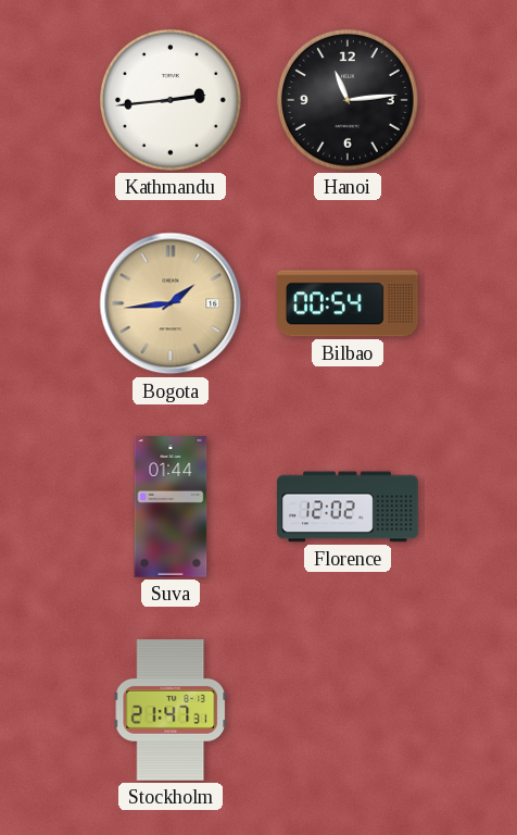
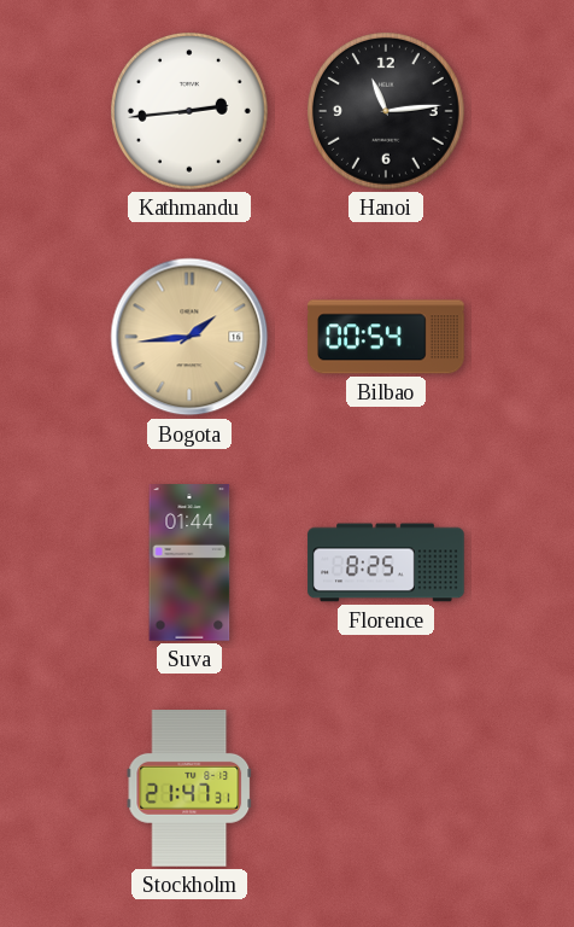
Florence: 12:02 -> 8:25
